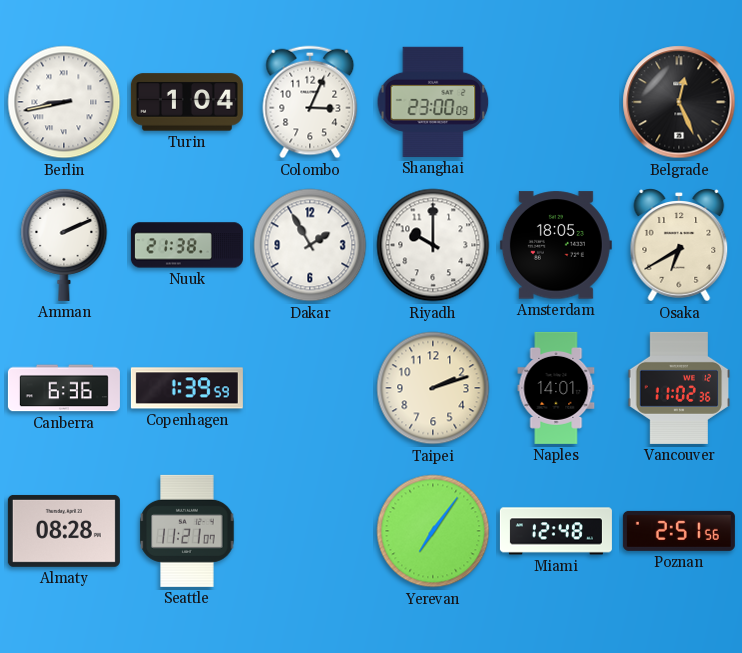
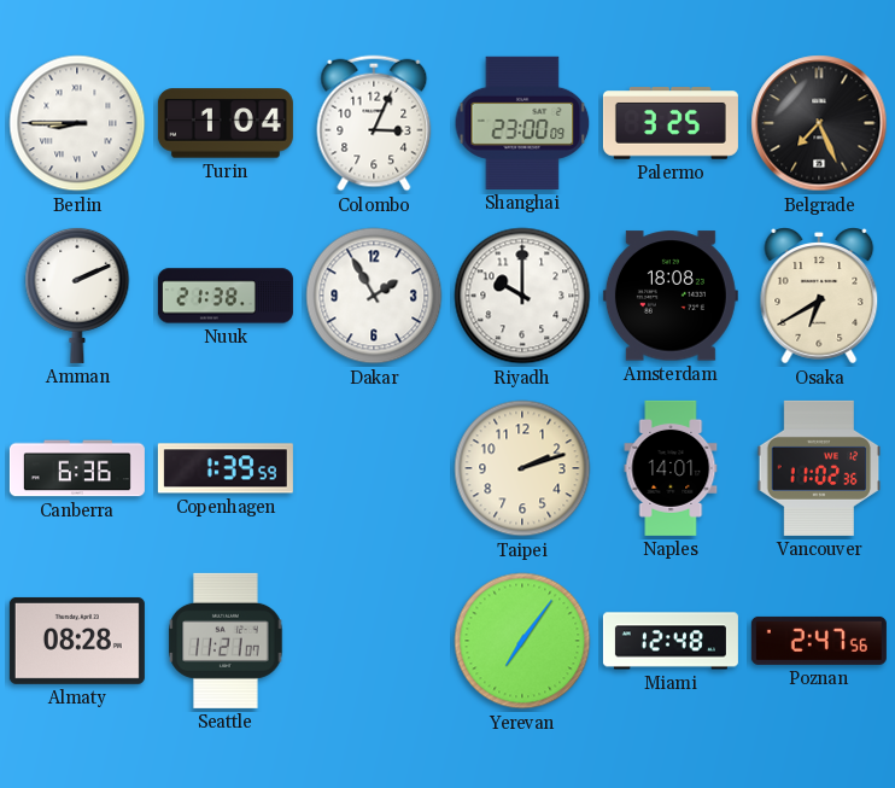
Berlin: 8:43 -> 8:45
Palermo: none -> 3:25
Belgrade: 12:26 -> 7:26
Amsterdam: 18:05 -> 18:08
Poznan: 2:51 -> 2:47
